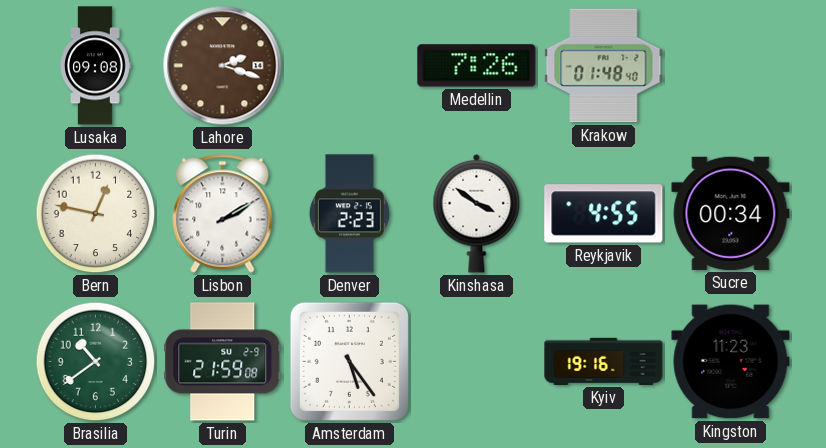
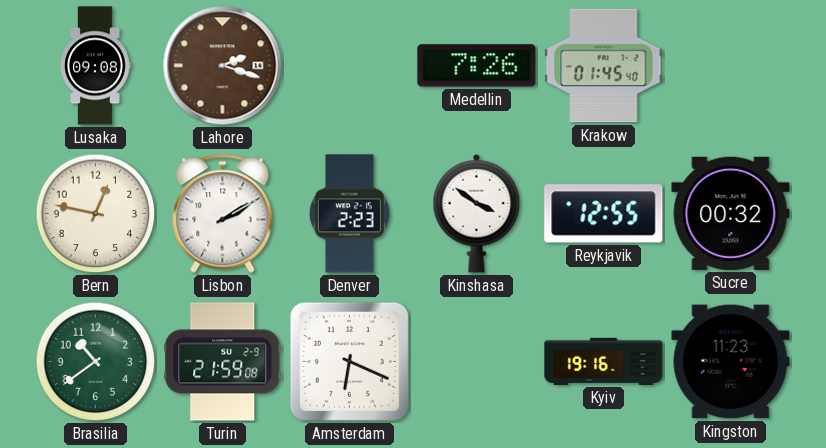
Krakow: 01:48 -> 01:45
Reykjavik: 4:55 -> 12:55
Sucre: 00:34 -> 00:32
Amsterdam: 5:24 -> 6:19
